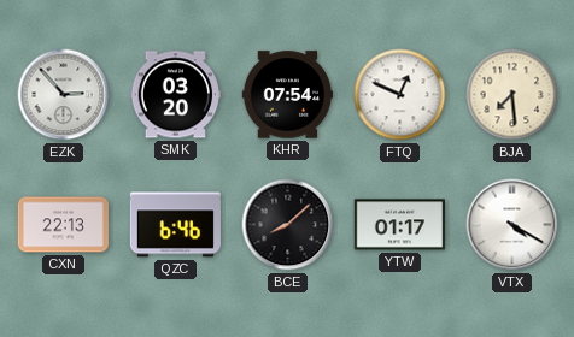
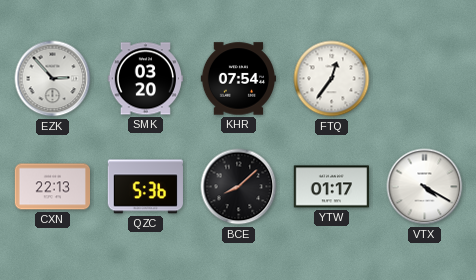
FTQ: 12:49 -> 12:36
BJA: 7:29 -> none
QZC: 6:46 -> 5:36
